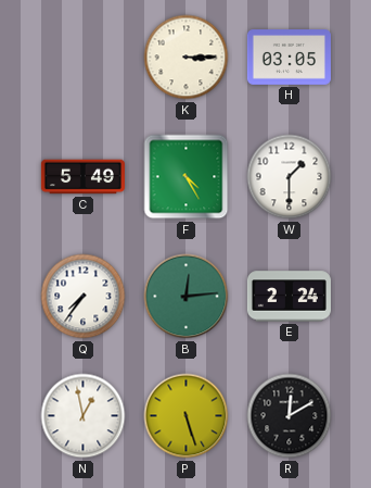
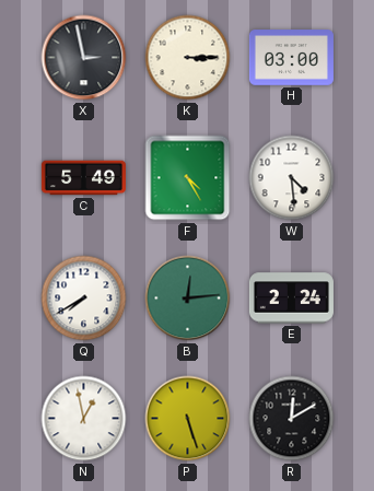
X: none -> 2:58
H: 03:05 -> 03:00
W: 1:30 -> 4:29
Q: 7:36 -> 7:40
